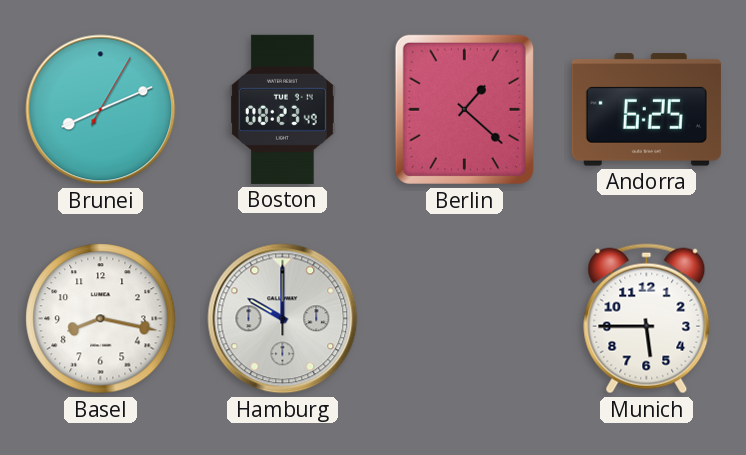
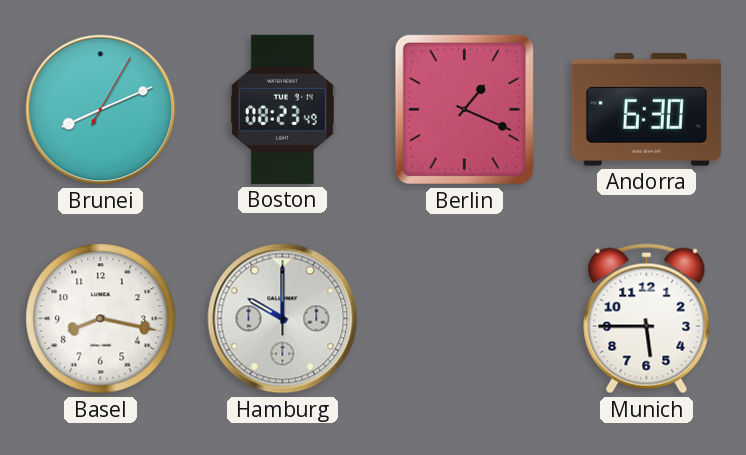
Berlin: 1:22 -> 1:19
Andorra: 6:25 -> 6:30
